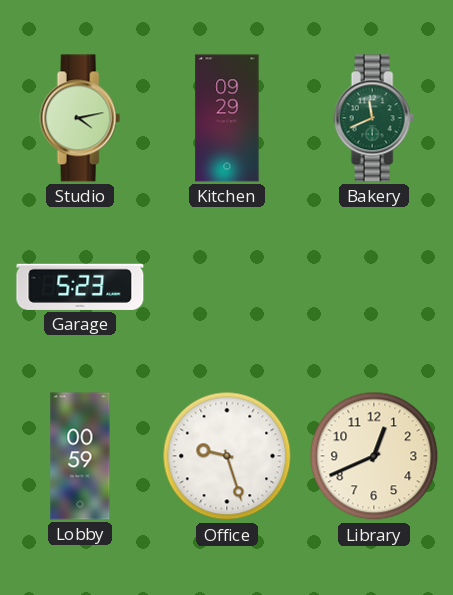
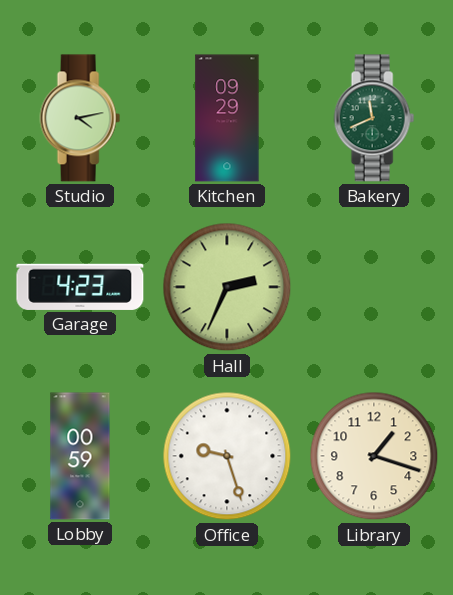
Garage: 5:23 -> 4:23
Hall: none -> 2:34
Library: 12:41 -> 1:18
